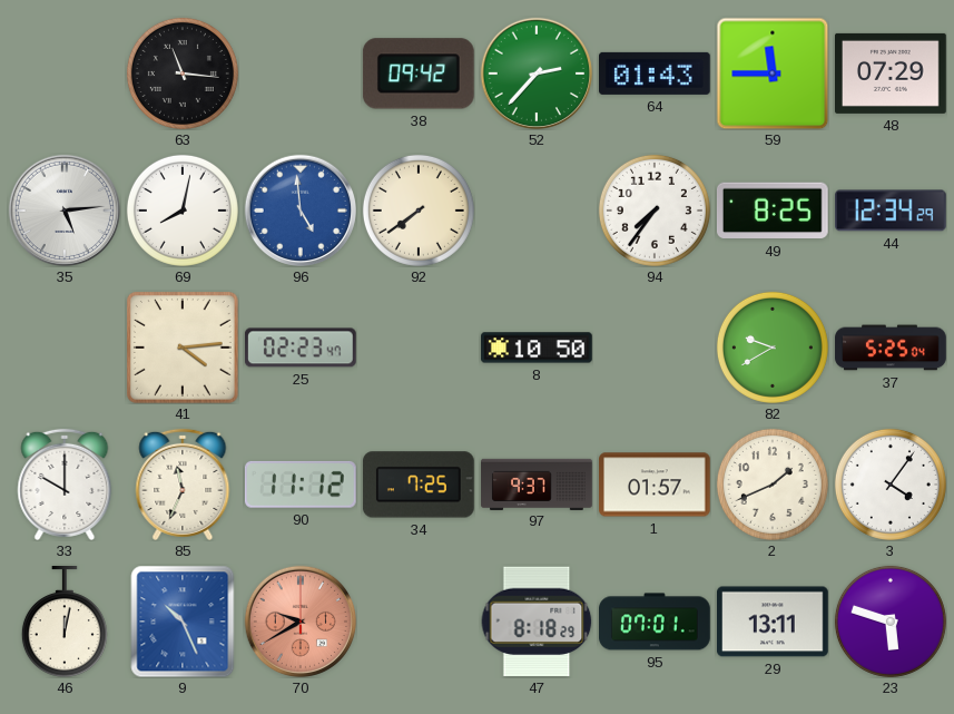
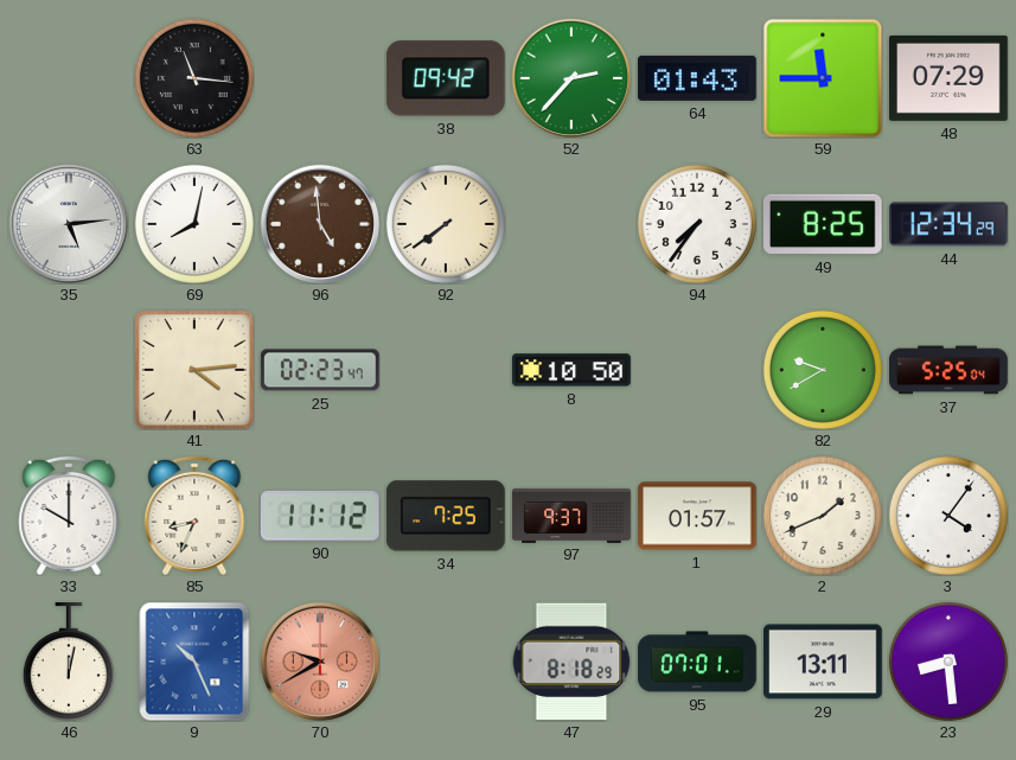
96 dial: blue -> brown
85: 11:34 -> 8:34
23: 5:48 -> 8:29
